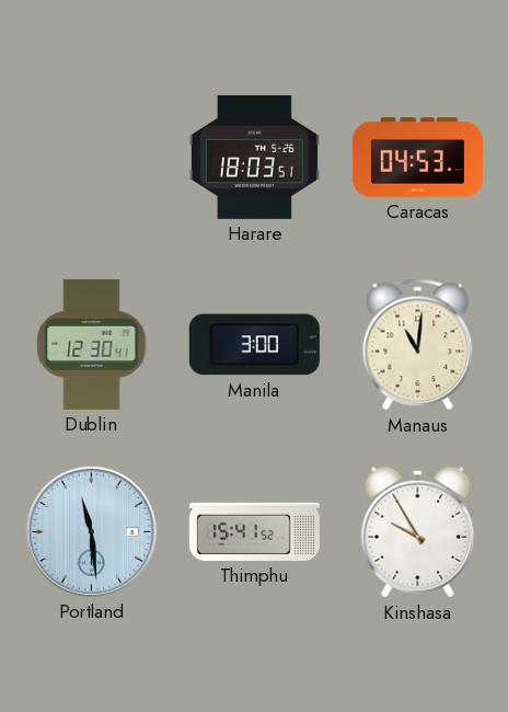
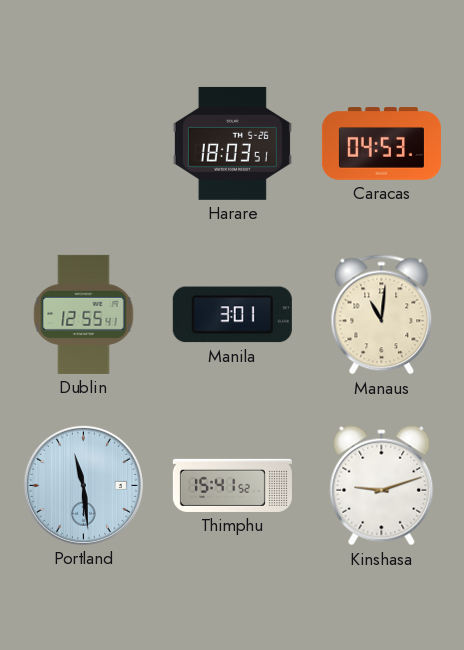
Dublin: 12:30 -> 12:55
Manila: 3:00 -> 3:01
Kinshasa: 9:55 -> 9:12
